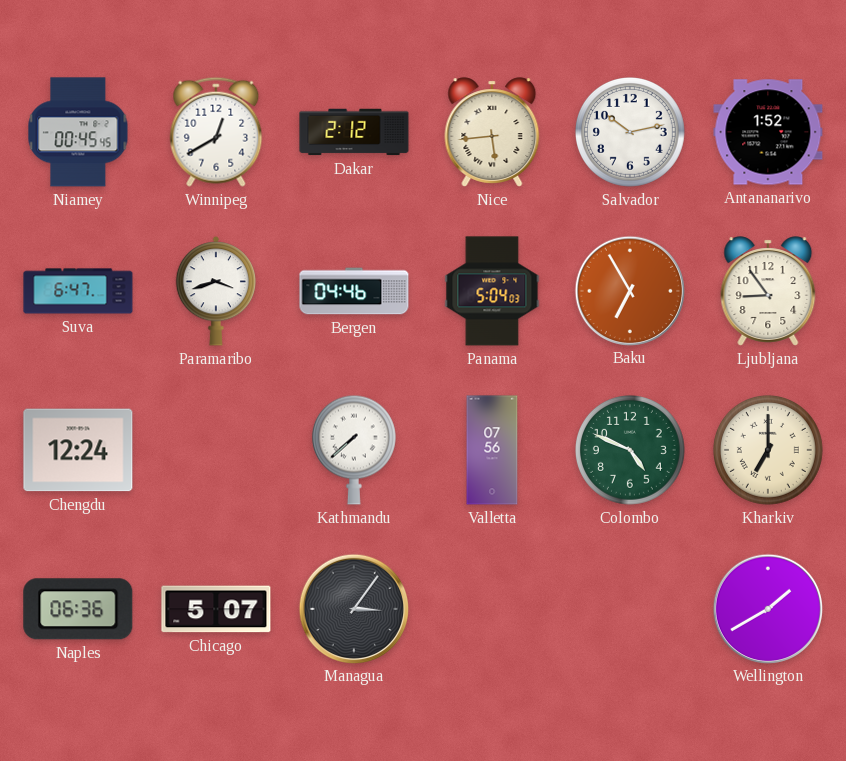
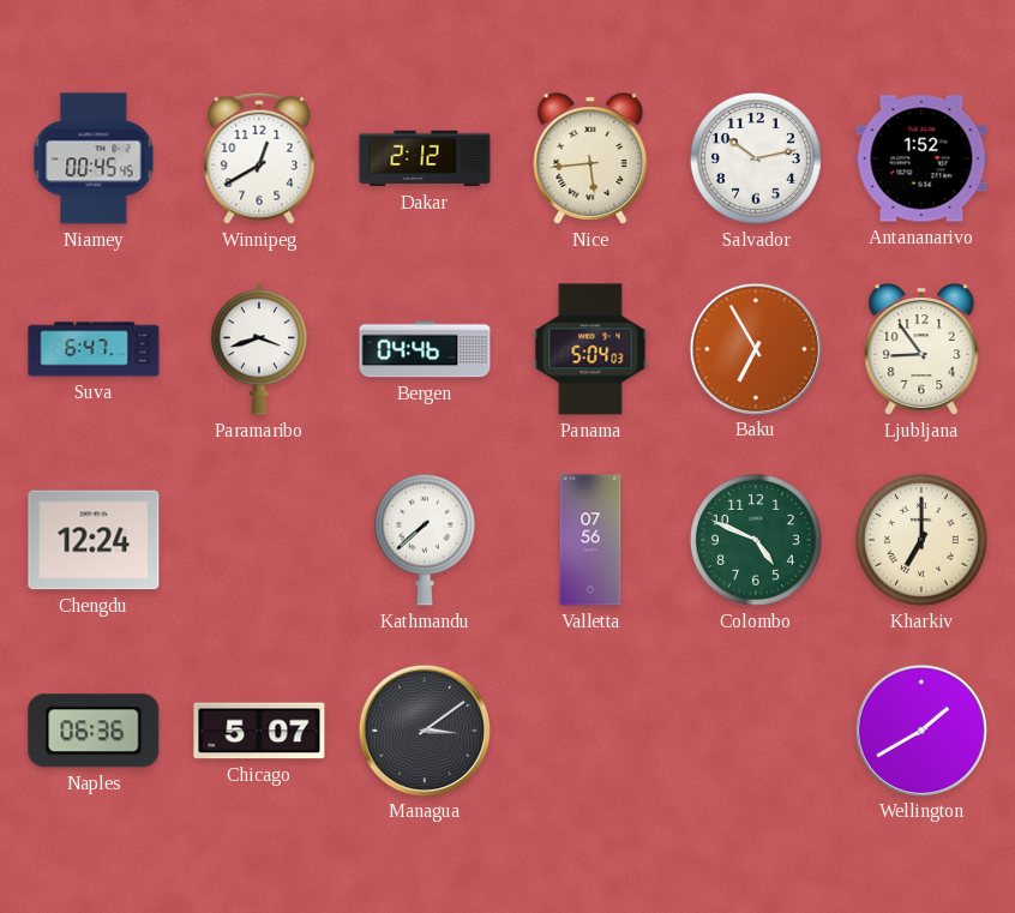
Managua: 3:06 -> 3:09
